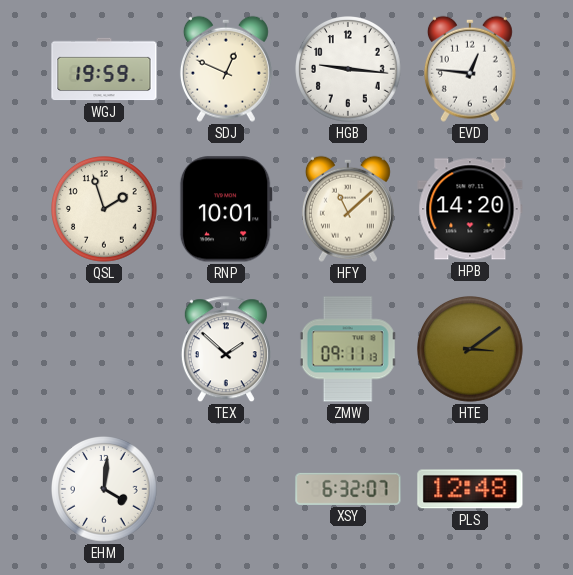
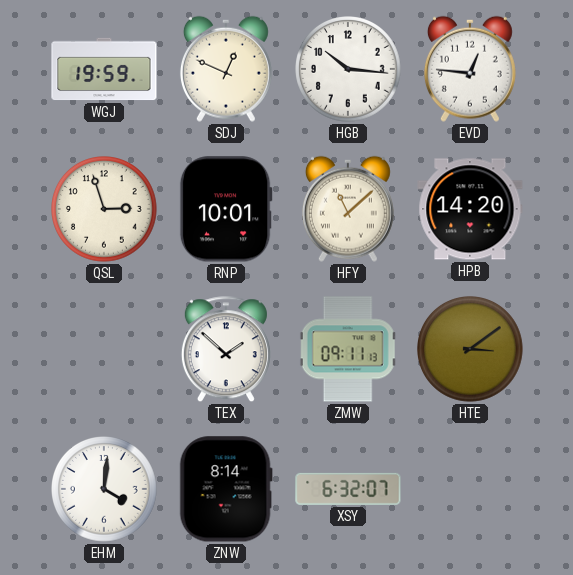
HGB: 9:16 -> 10:16
QSL: 1:57 -> 2:57
ZNW: none -> 8:14
PLS: 12:48 -> none
